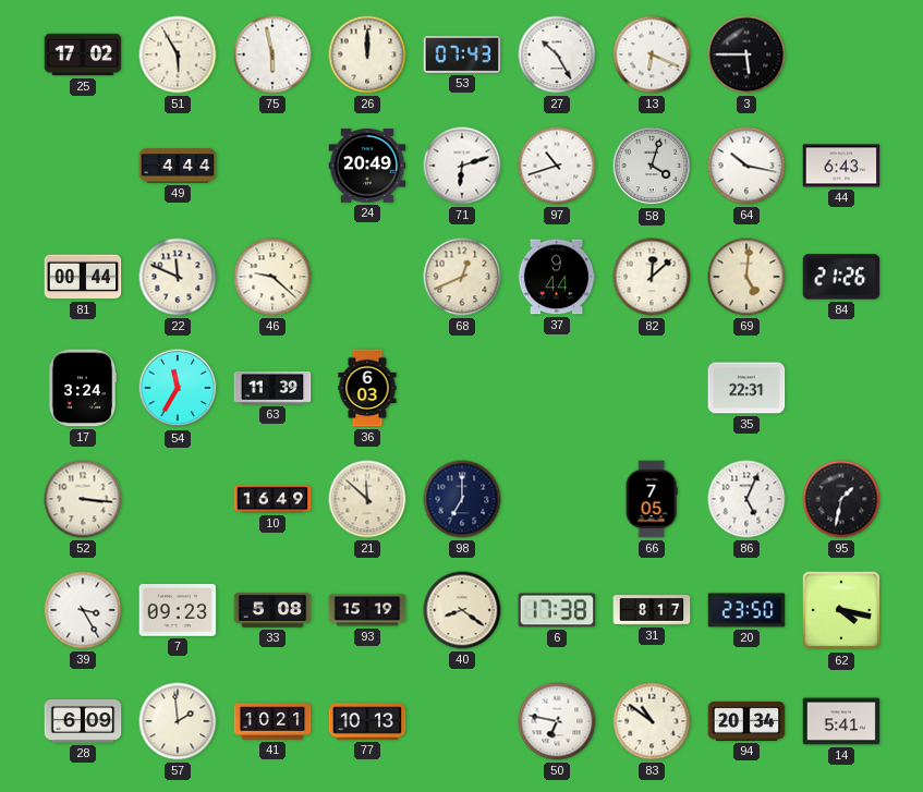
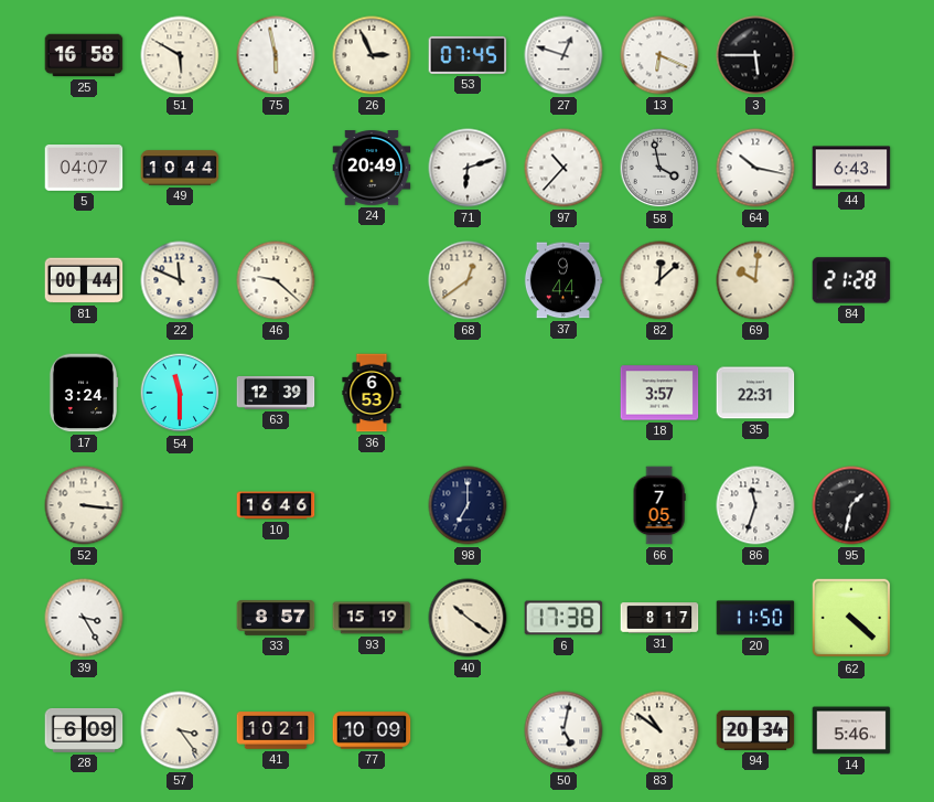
25: 17:02 -> 16:58
51: 5:55 -> 5:50
26: 12:00 -> 2:56
53: 07:43 -> 07:45
27: 10:25 -> 12:48
5: none -> 04:07
49: 4:44 -> 10:44
97: 10:42 -> 10:37
58: 4:03 -> 3:58
68: 12:41 -> 12:39
69: 5:01 -> 10:01
84: 21:26 -> 21:28
54: 11:35 -> 11:30
63: 11:39 -> 12:39
36: 6:03 -> 6:53
18: none -> 3:57
10: 16:49 -> 16:46
21: 11:52 -> none
86: 5:04 -> 11:33
7: 09:23 -> none
33: 5:08 -> 8:57
40: 8:21 -> 10:21
20: 23:50 -> 11:50
62: 4:17 -> 4:22
57: 1:59 -> 3:24
77: 10:13 -> 10:09
50: 6:47 -> 5:02
14: 5:41 -> 5:46
